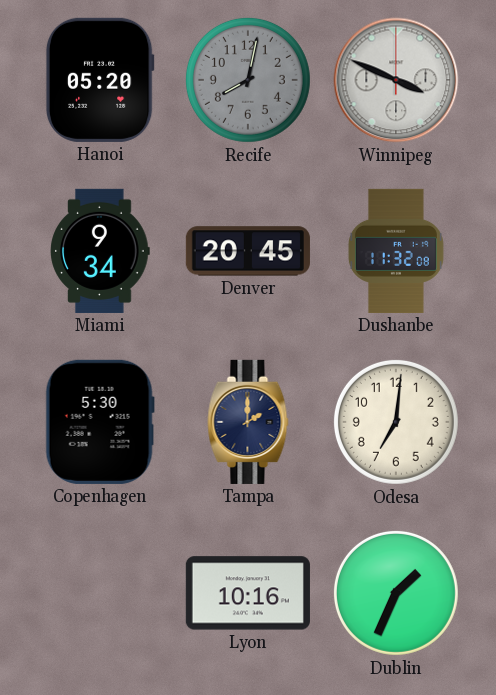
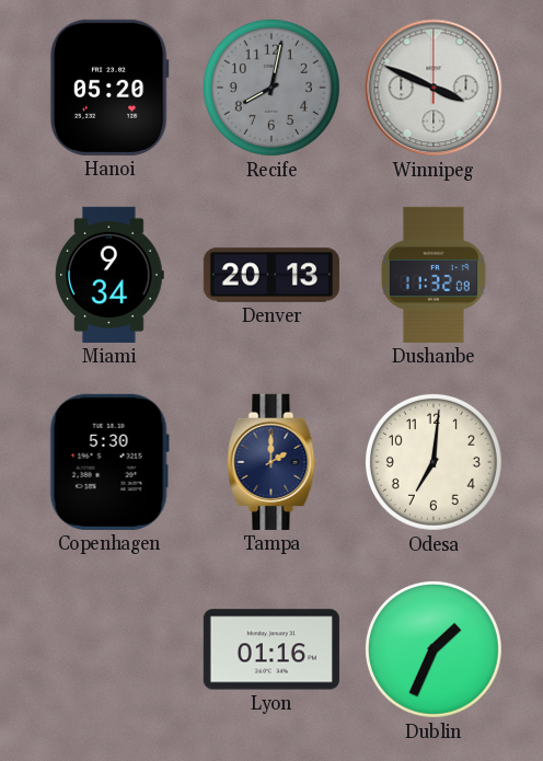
Denver: 20:45 -> 20:13
Lyon: 10:16 -> 01:16
